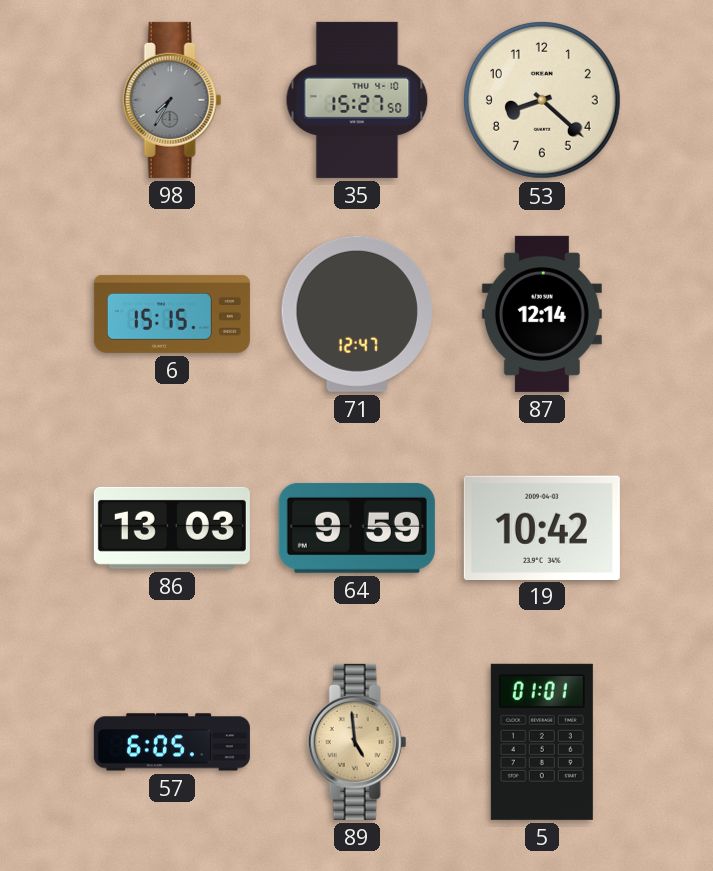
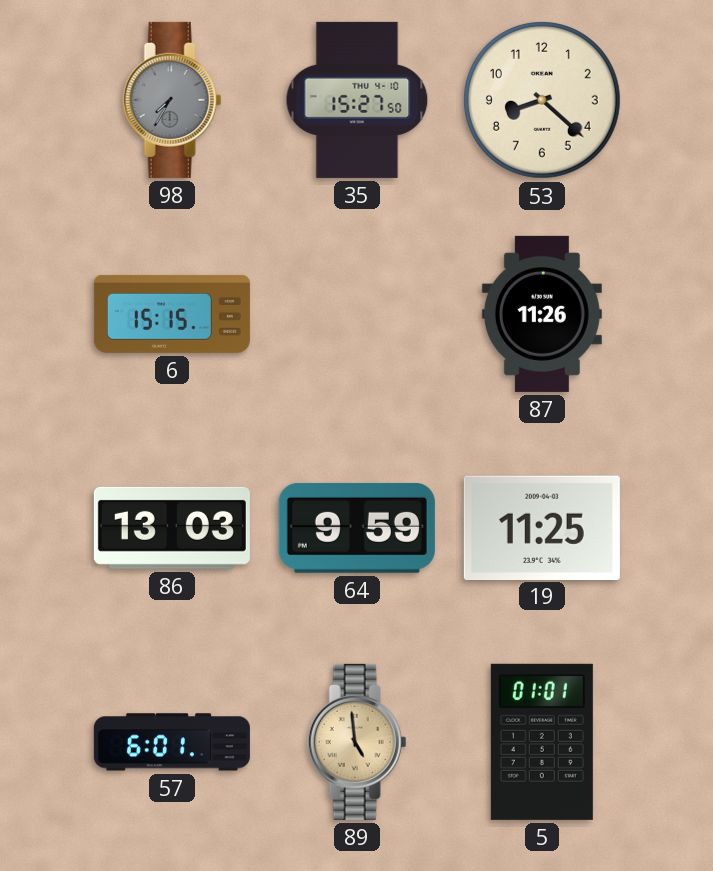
71: 12:47 -> none
87: 12:14 -> 11:26
19: 10:42 -> 11:25
57: 6:05 -> 6:01
